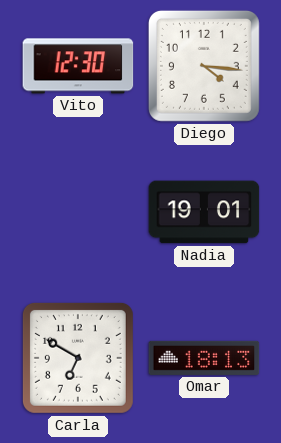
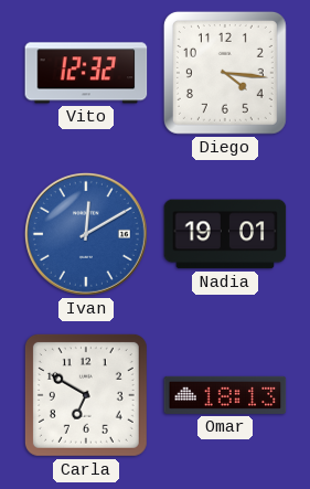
Vito: 12:30 -> 12:32
Ivan: none -> 12:10
